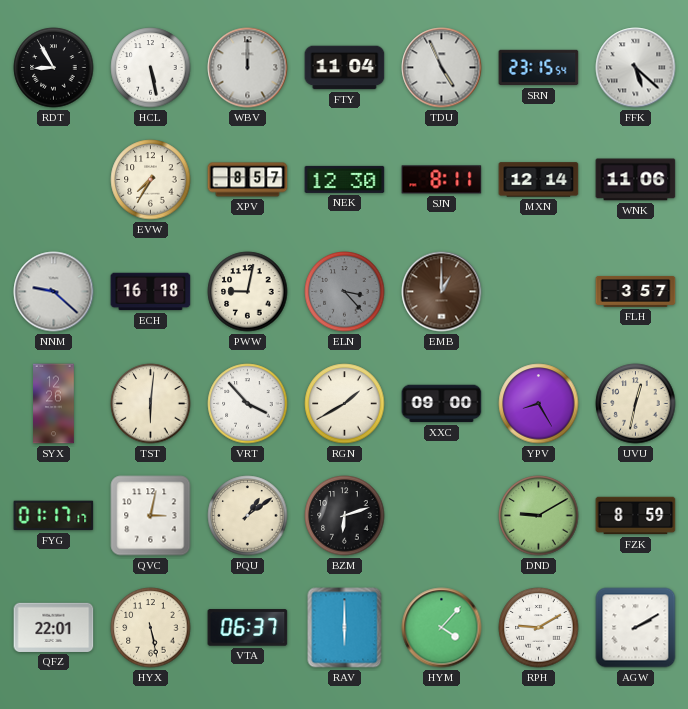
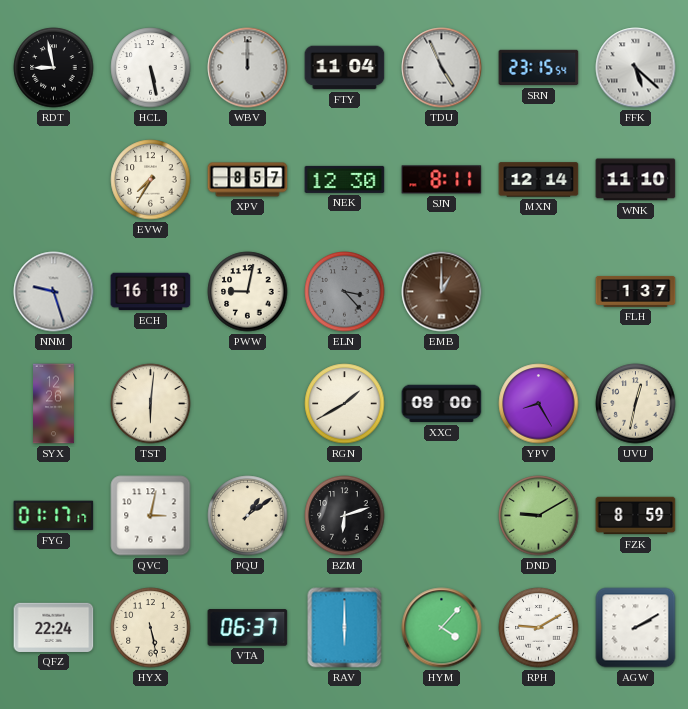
RDT: 8:55 -> 8:58
WNK: 11:06 -> 11:10
NNM: 9:22 -> 9:27
FLH: 3:57 -> 1:37
VRT: 3:53 -> none
QFZ: 22:01 -> 22:24
